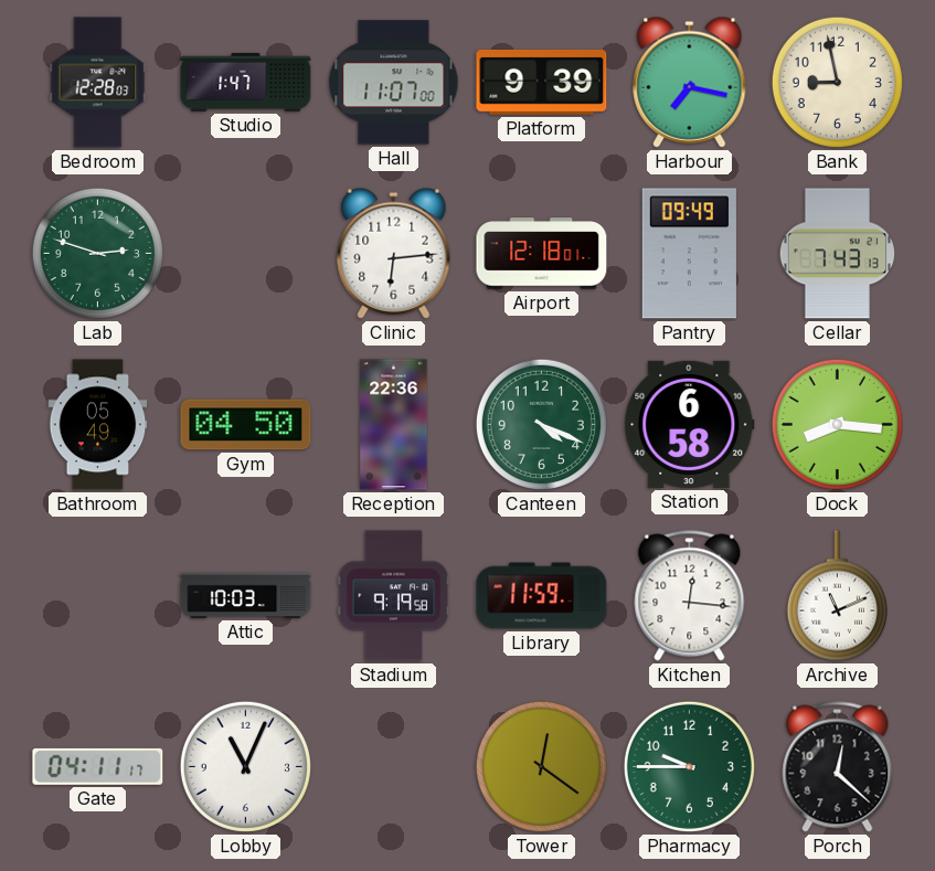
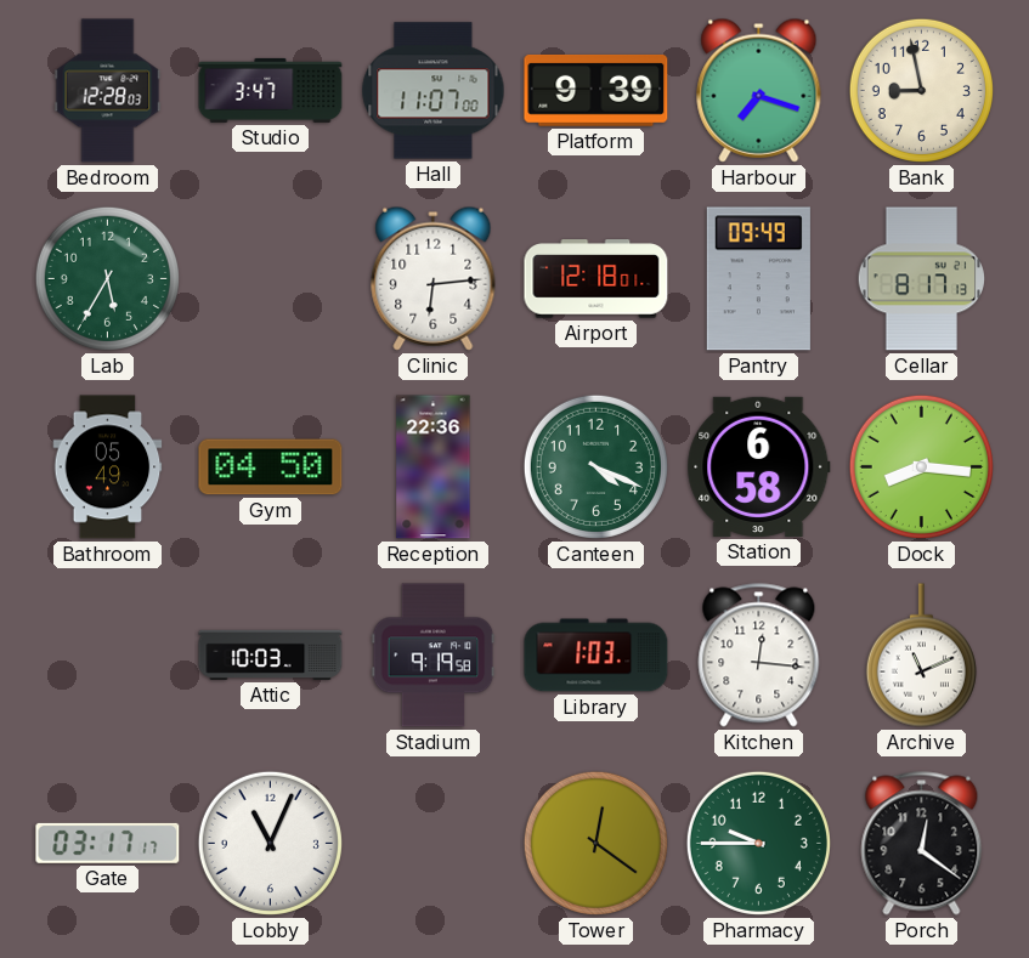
Studio: 1:47 -> 3:47
Harbour: 7:17 -> 7:18
Lab: 2:48 -> 5:35
Cellar: 7:43 -> 8:17
Library: 11:59 -> 1:03
Gate: 04:11 -> 03:17
Porch: 12:22 -> 12:21
